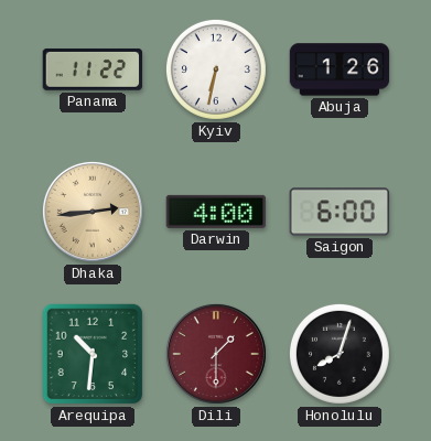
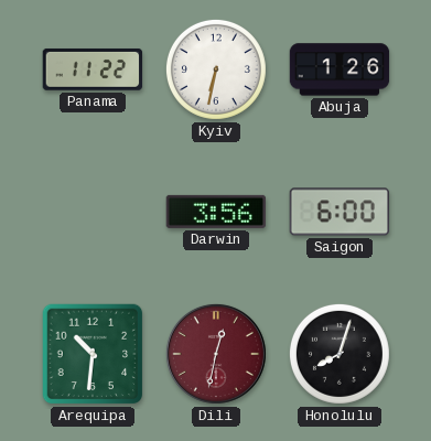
Dhaka: 2:44 -> none
Darwin: 4:00 -> 3:56
Dili: 1:30 -> 12:32
